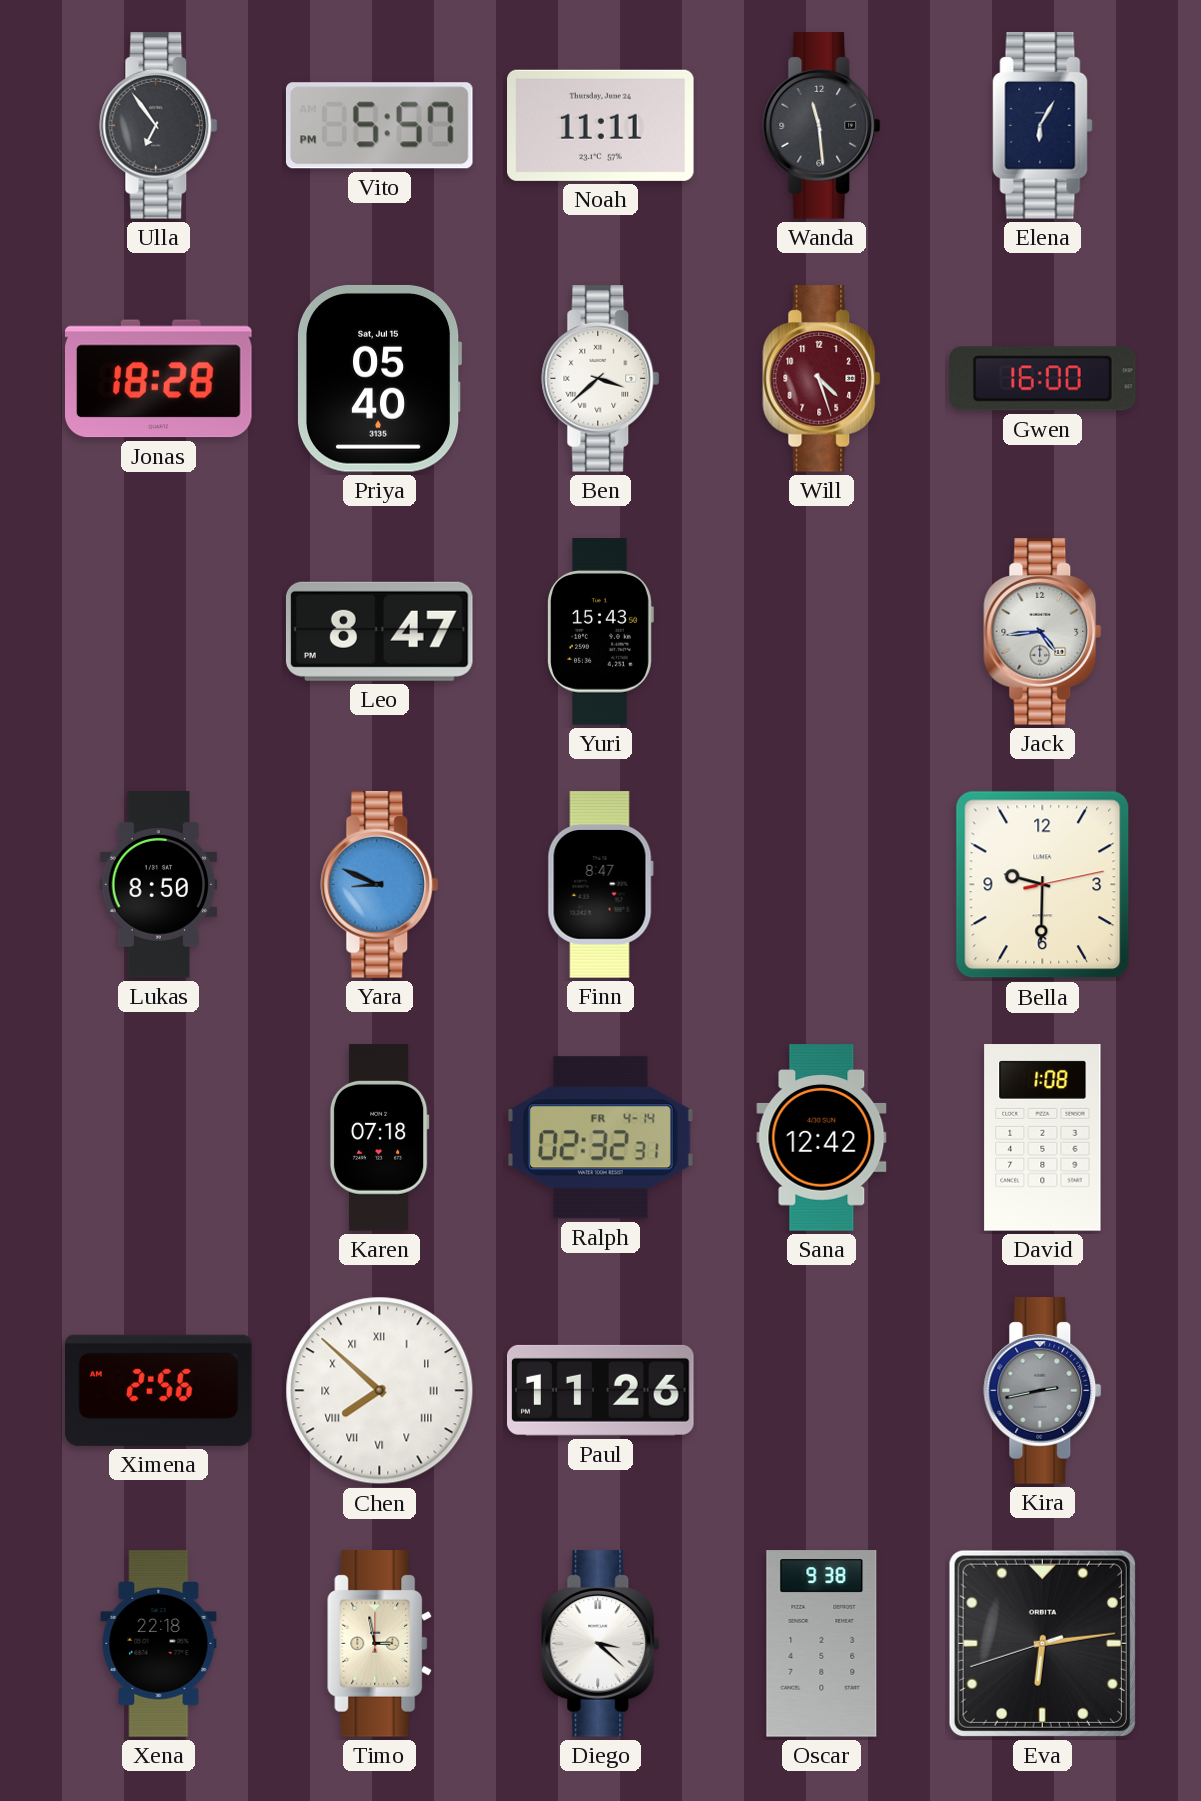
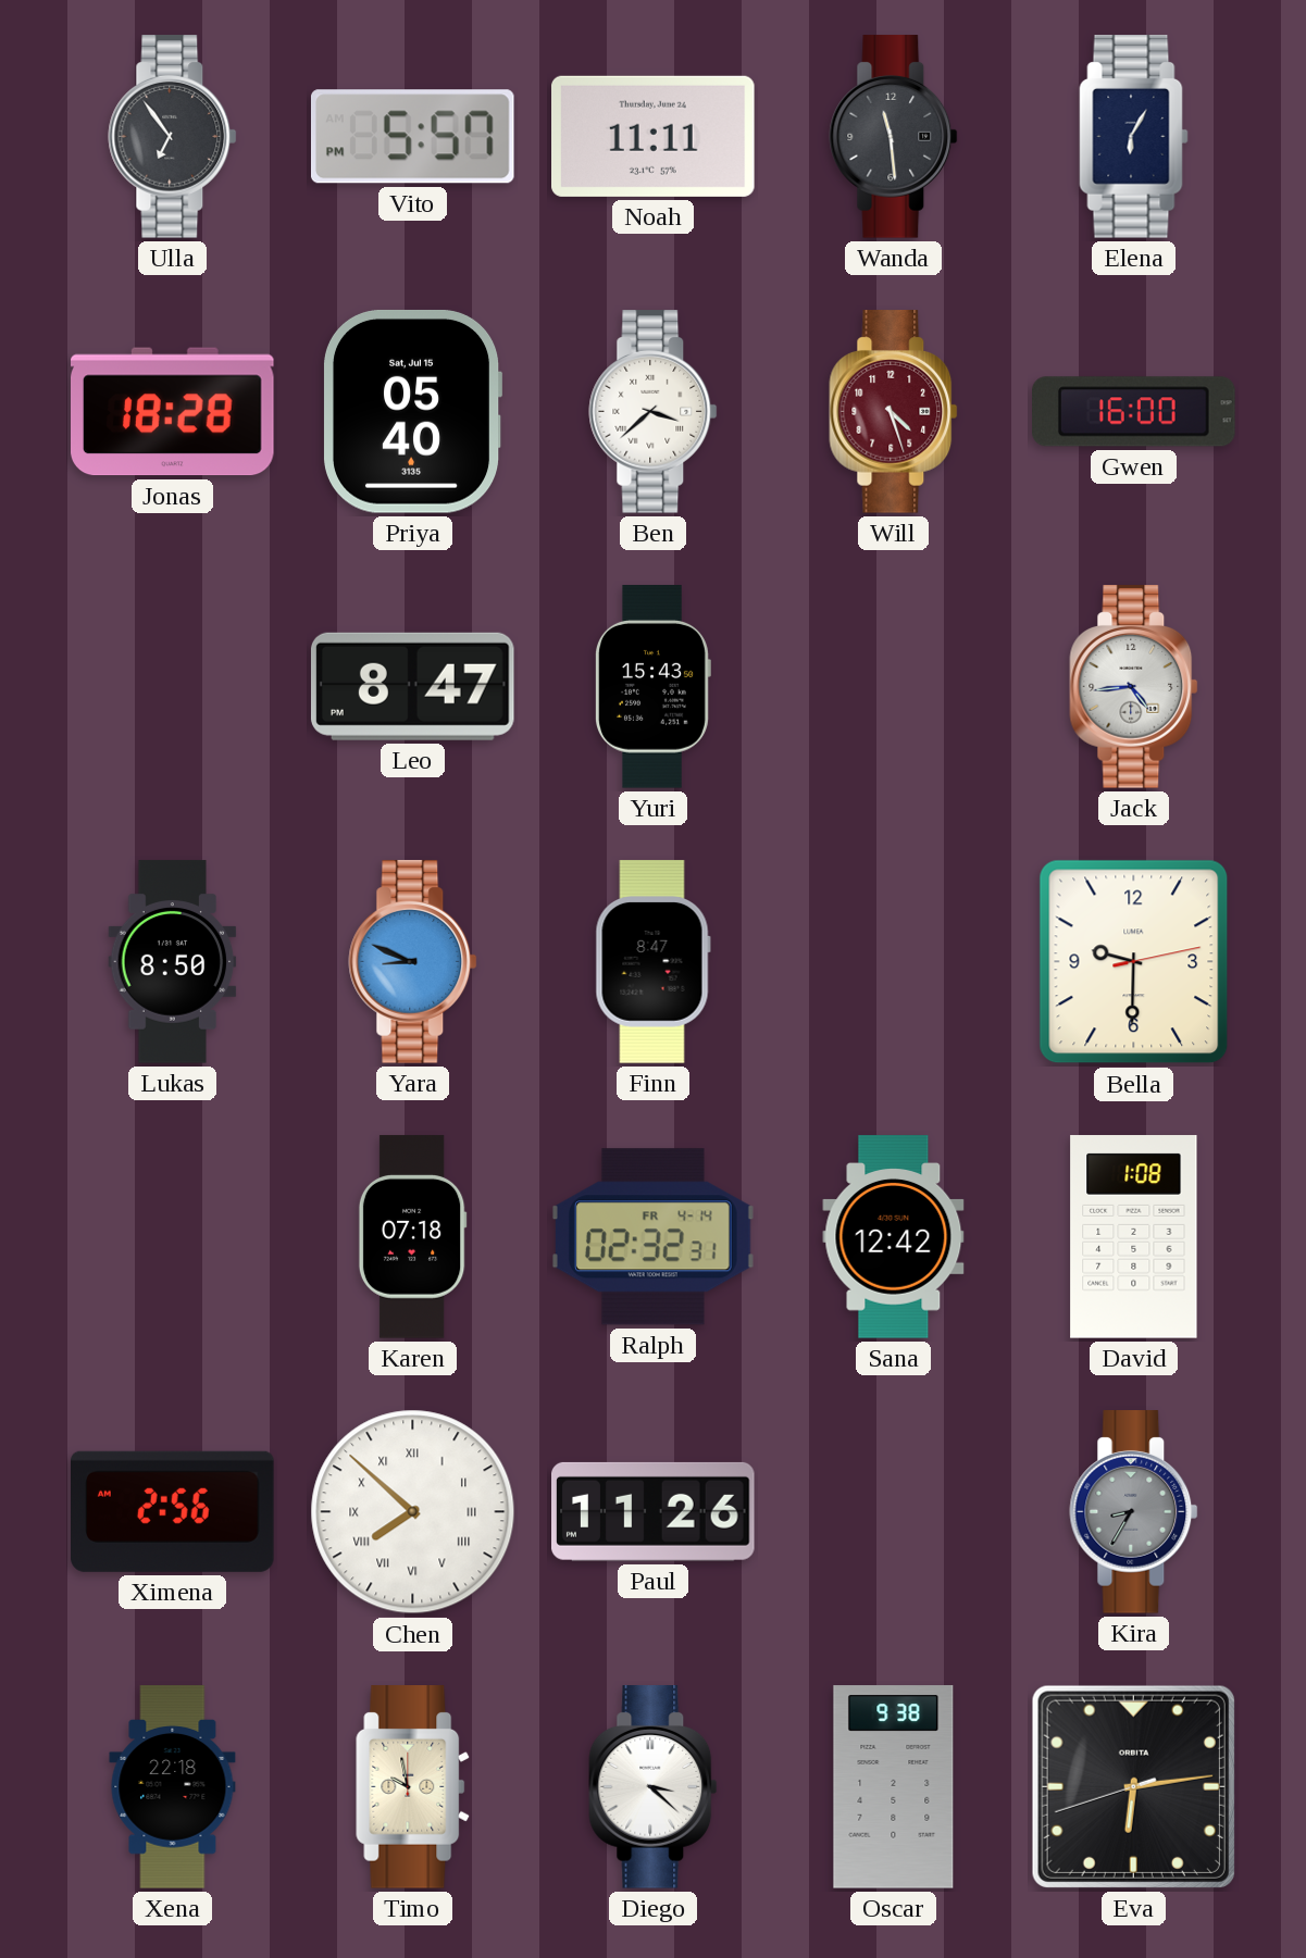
Kira: 2:43 -> 8:35
Timo: 2:58 -> 9:58
